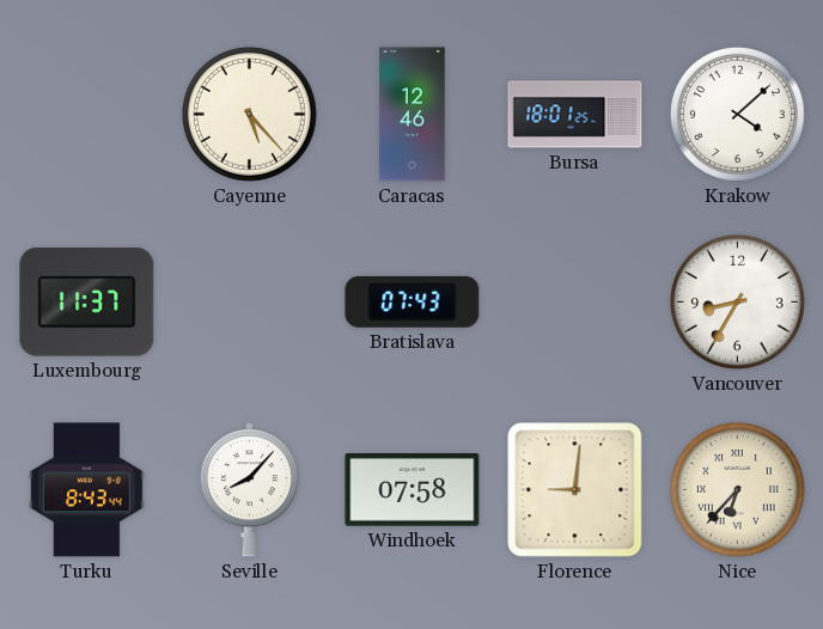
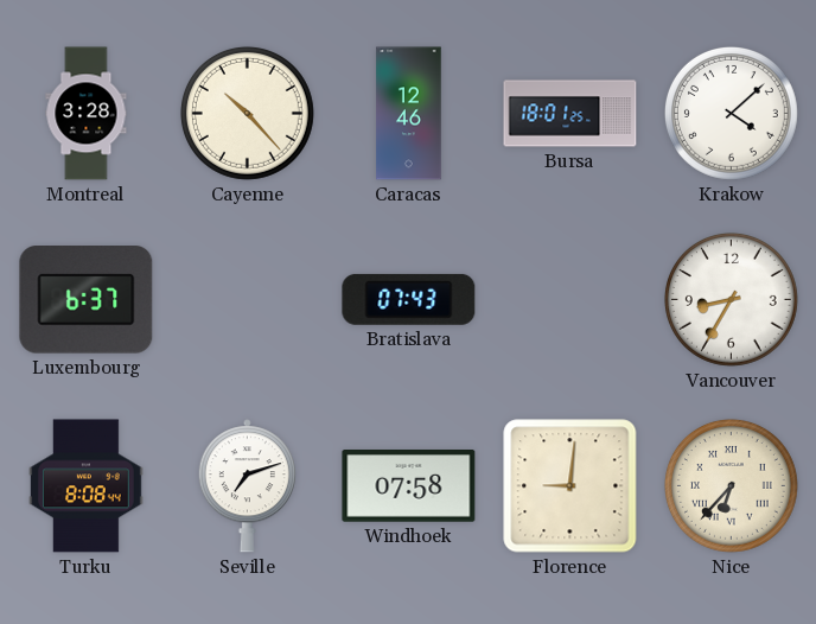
Montreal: none -> 3:28
Cayenne: 5:23 -> 10:23
Luxembourg: 11:37 -> 6:37
Turku: 8:43 -> 8:08
Seville: 8:07 -> 7:12
